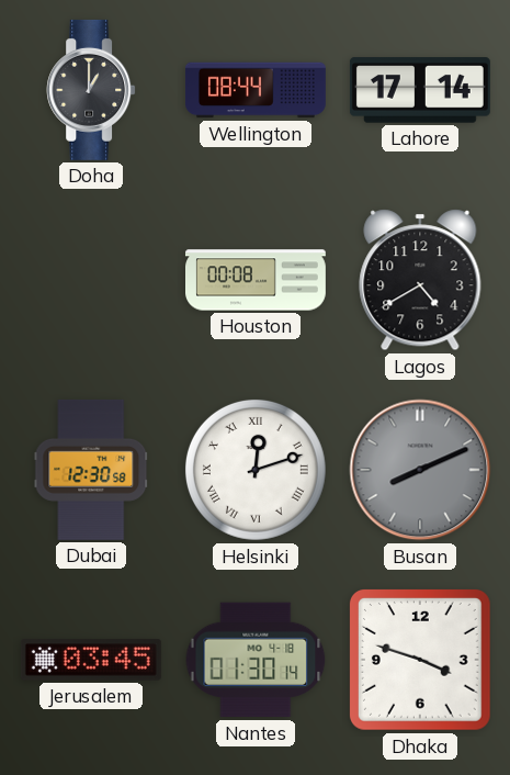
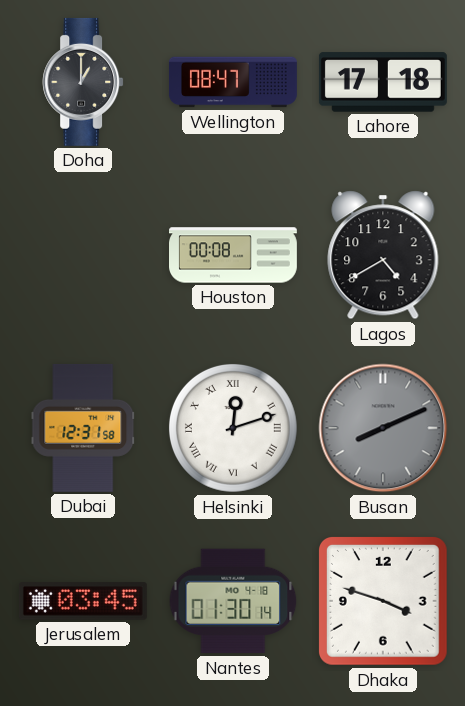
Wellington: 08:44 -> 08:47
Lahore: 17:14 -> 17:18
Dubai: 12:30 -> 12:31
